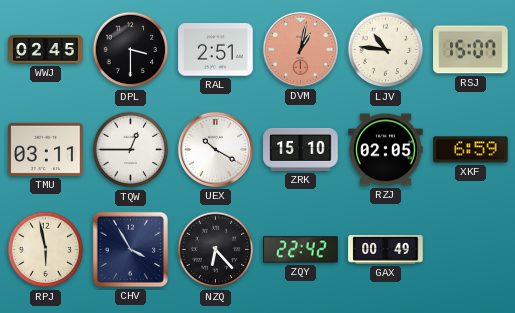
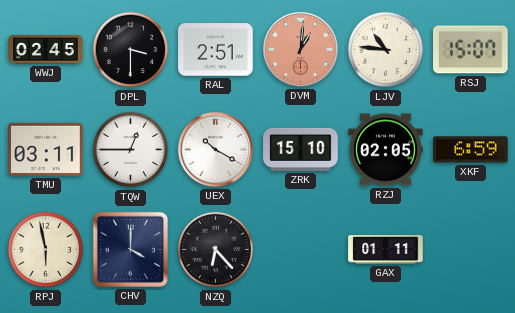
DVM: 1:02 -> 1:01
CHV: 3:55 -> 4:00
ZQY: 22:42 -> none
GAX: 00:49 -> 01:11
